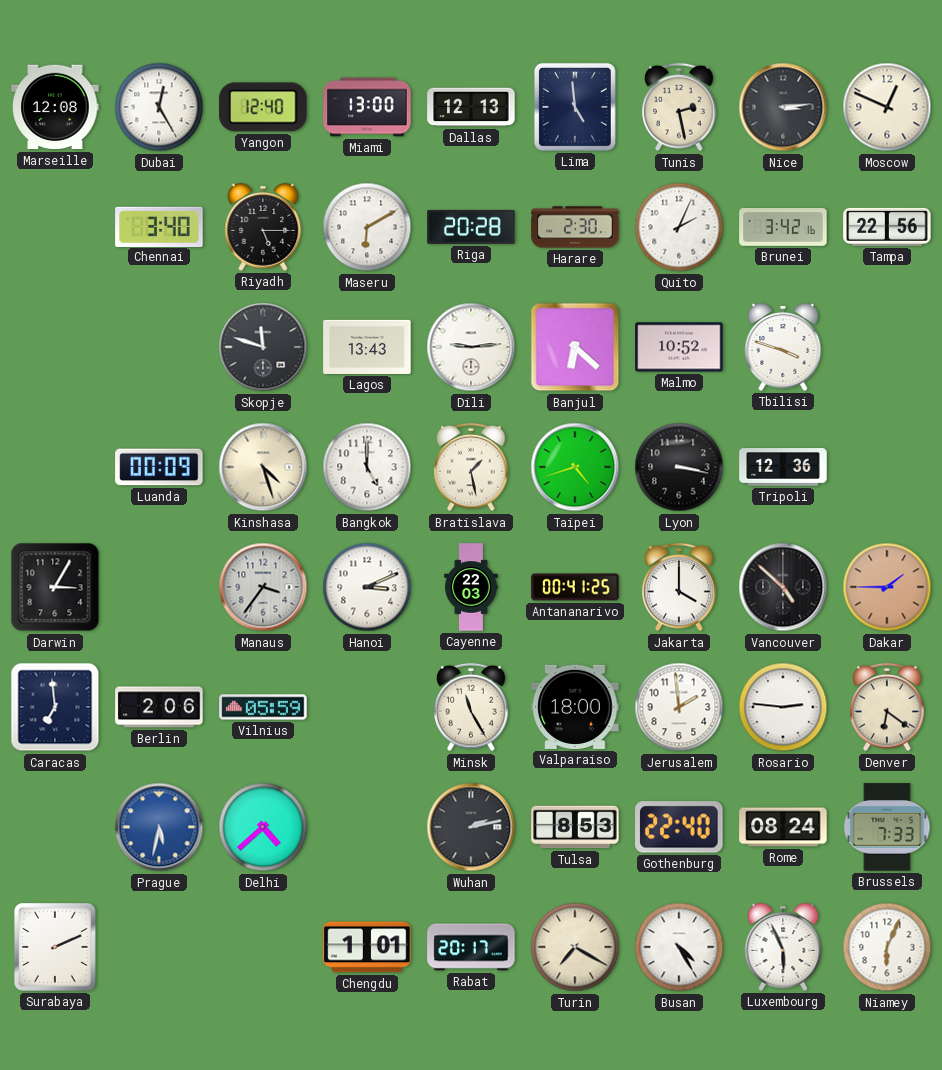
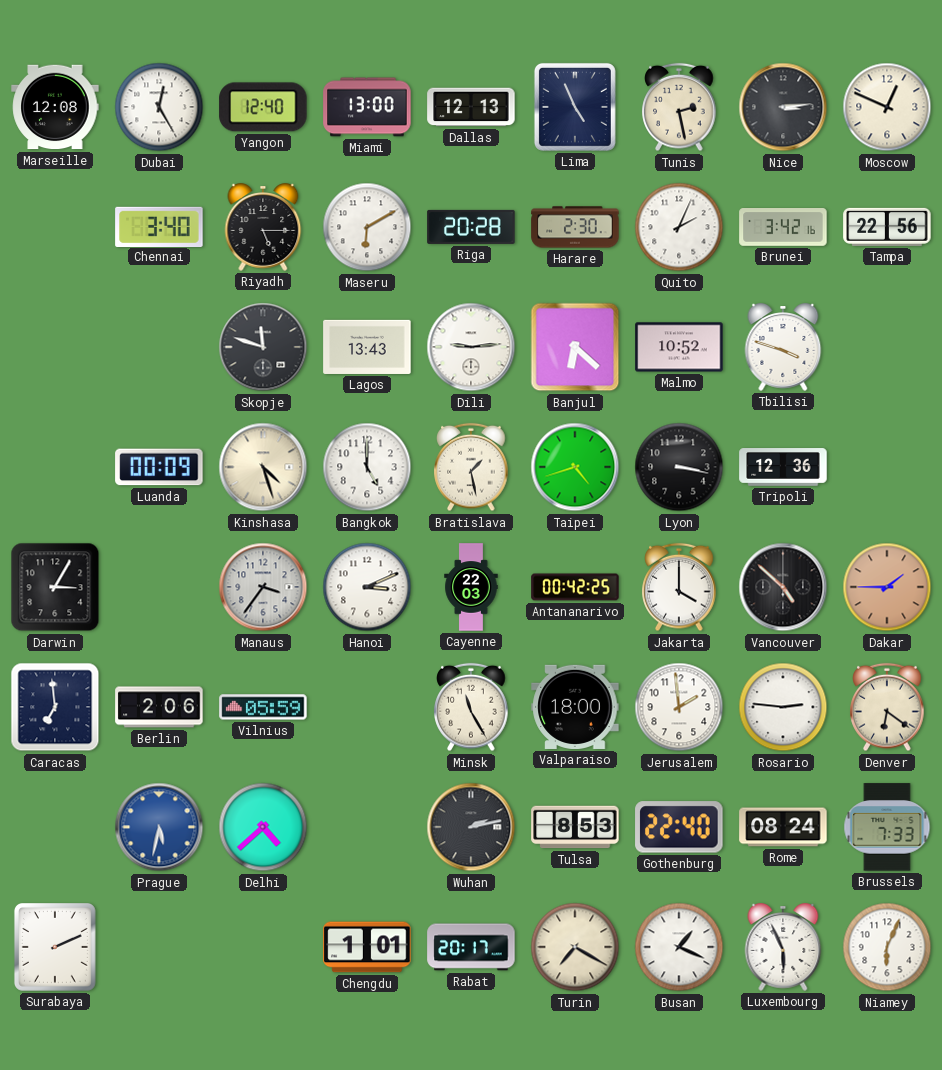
Lima: 4:59 -> 4:56
Antananarivo: 00:41 -> 00:42
Busan: 4:25 -> 1:19
